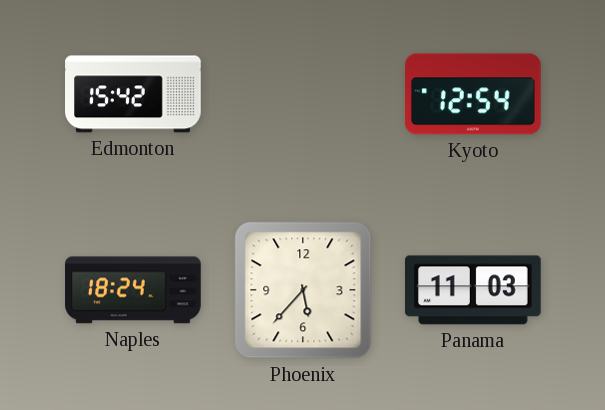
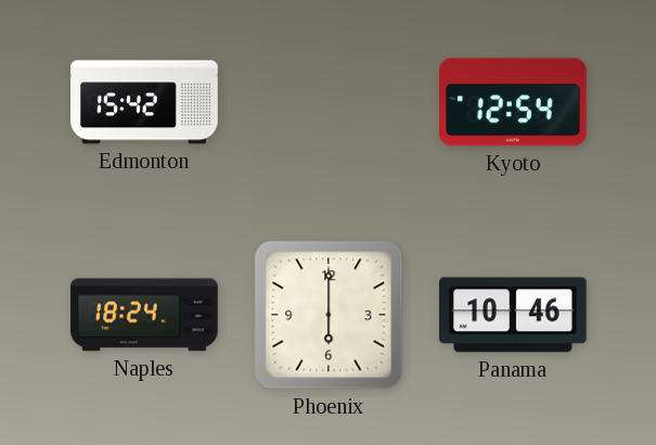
Phoenix: 5:37 -> 6:00
Panama: 11:03 -> 10:46
